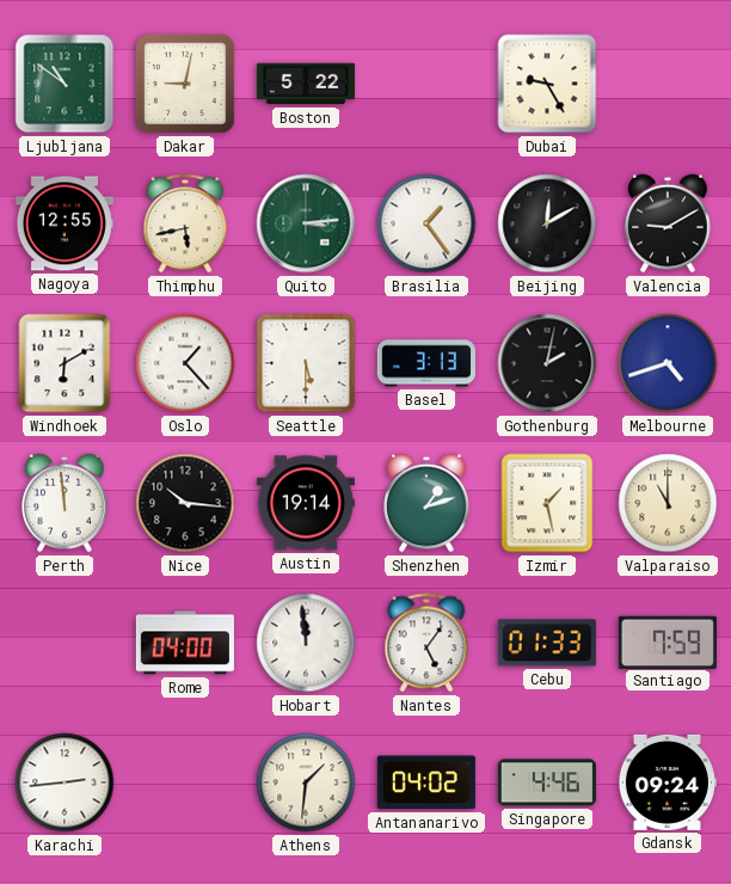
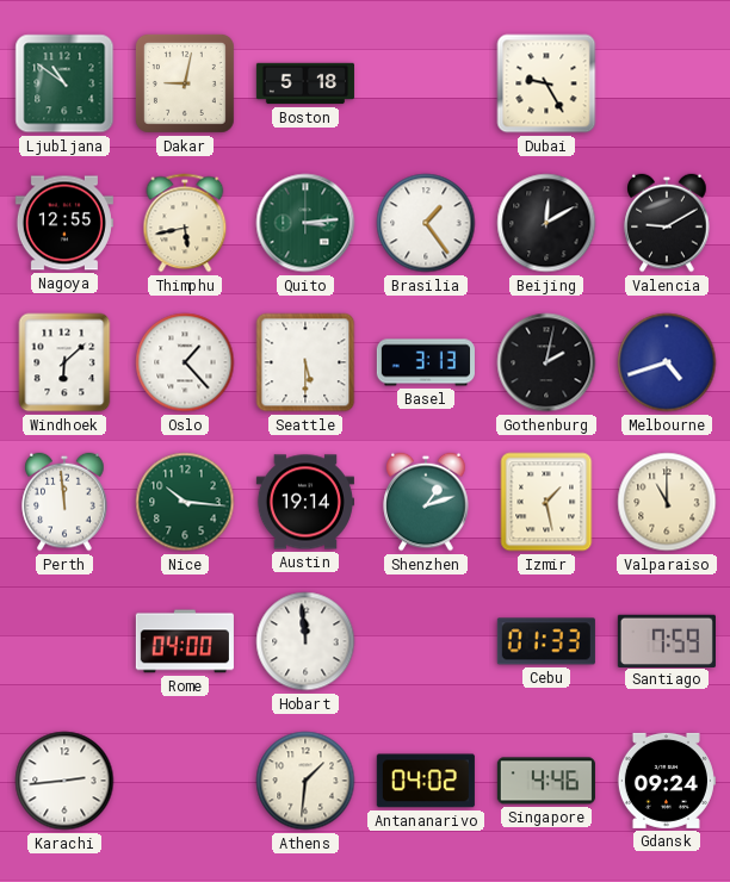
Boston: 5:22 -> 5:18
Windhoek: 6:10 -> 6:08
Nice dial: black -> green
Nantes: 5:06 -> none
